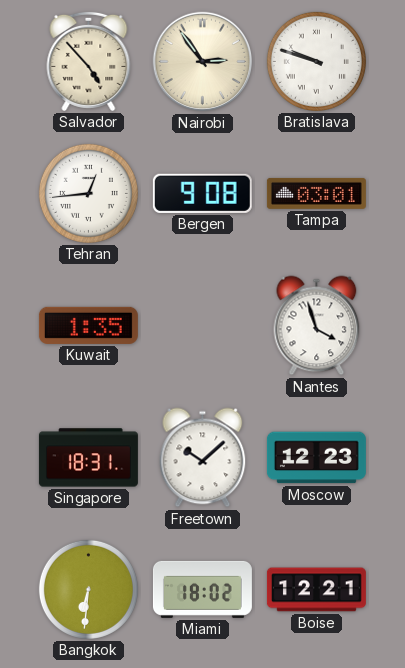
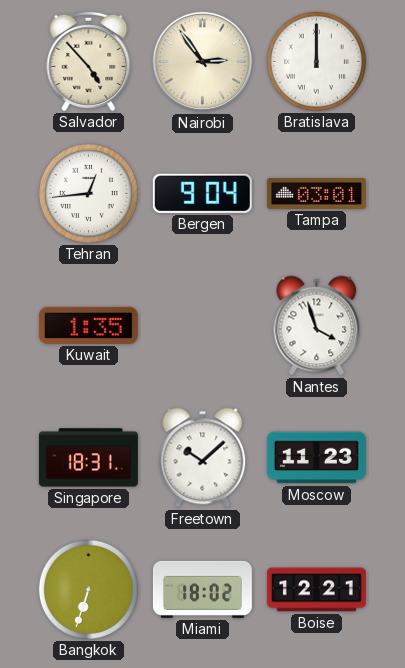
Bratislava: 9:48 -> 12:00
Bergen: 9:08 -> 9:04
Moscow: 12:23 -> 11:23
Bangkok: 6:31 -> 6:33
